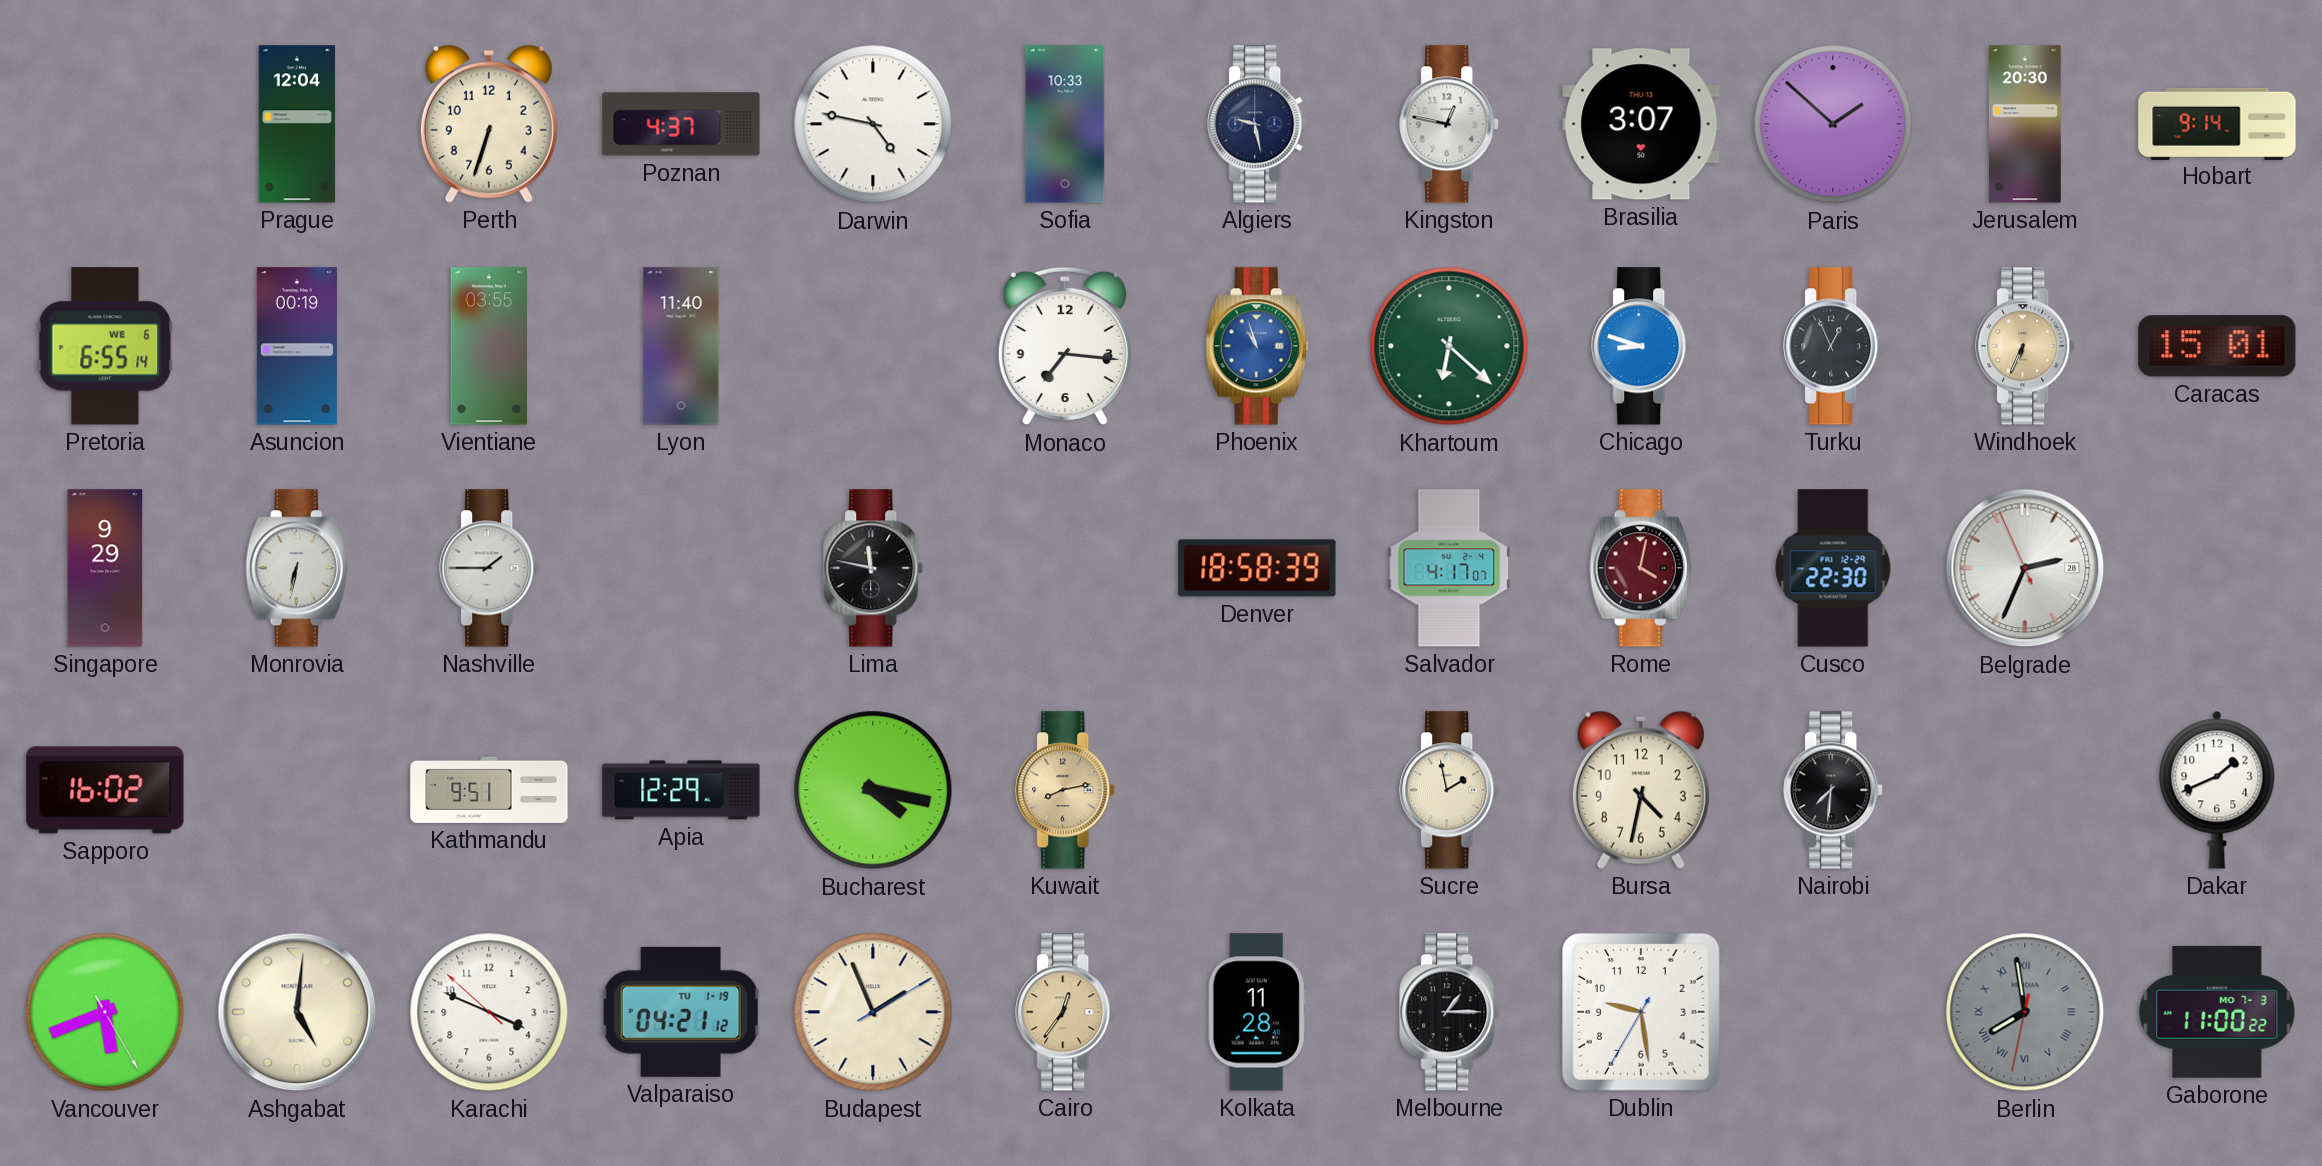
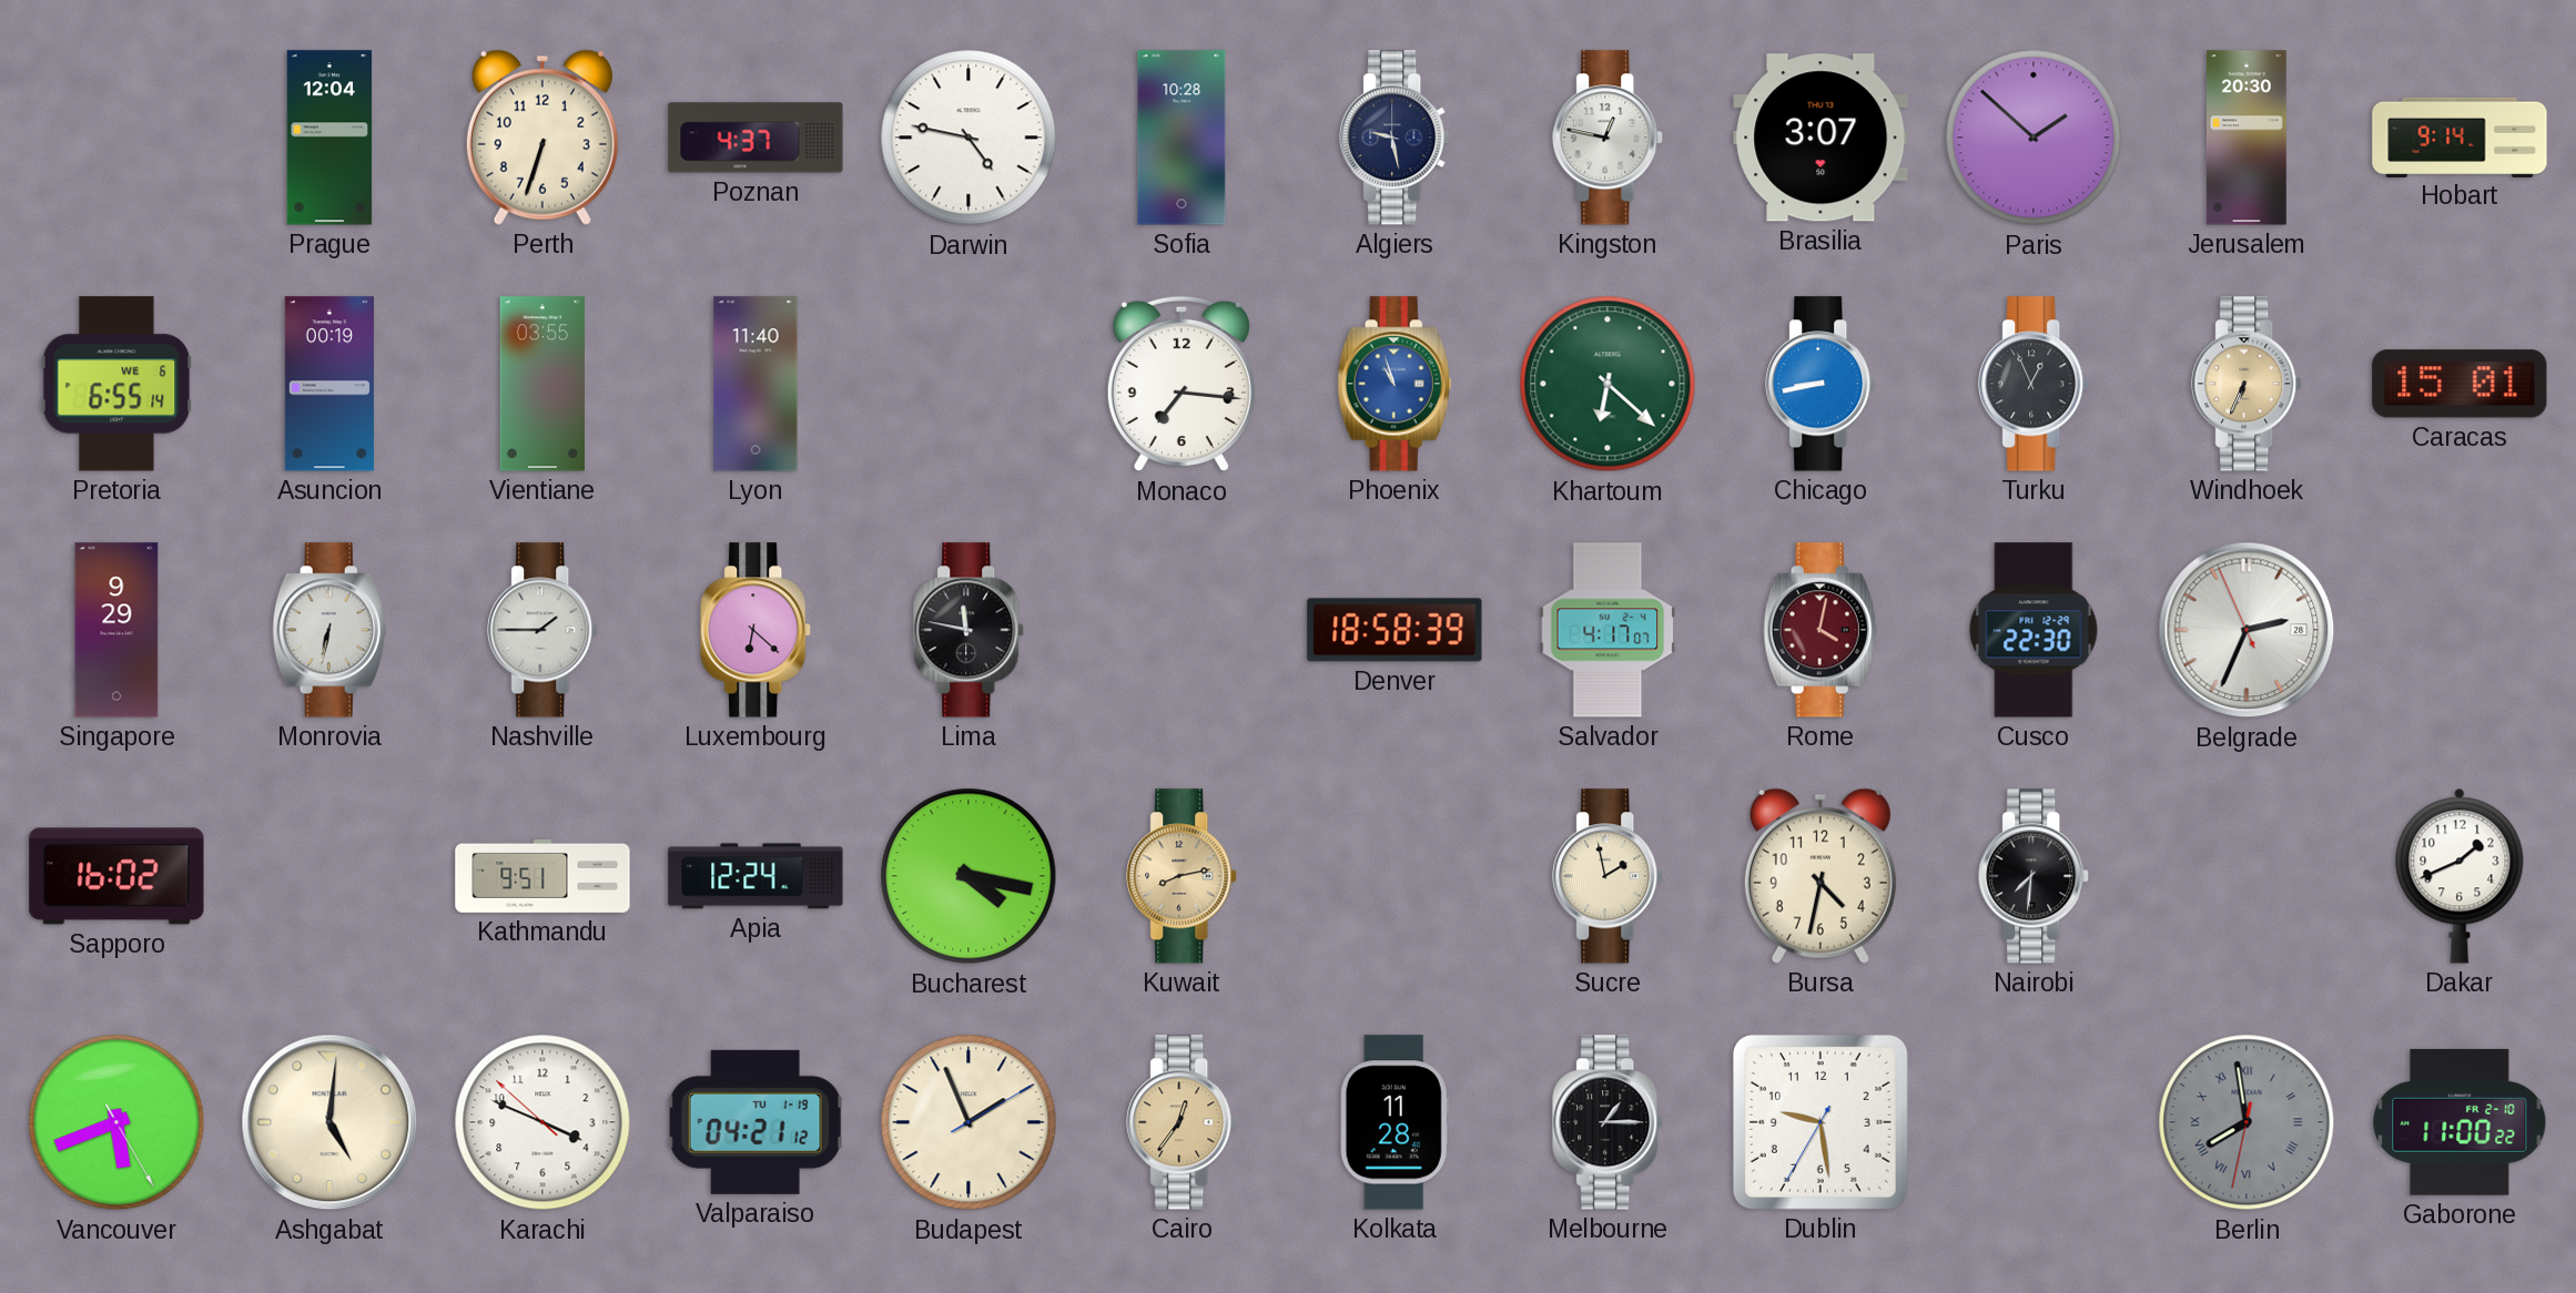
Sofia: 10:33 -> 10:28
Chicago: 8:48 -> 8:43
Luxembourg: none -> 6:22
Apia: 12:29 -> 12:24
Gaborone date: MO 7-3 -> FR 2-10
